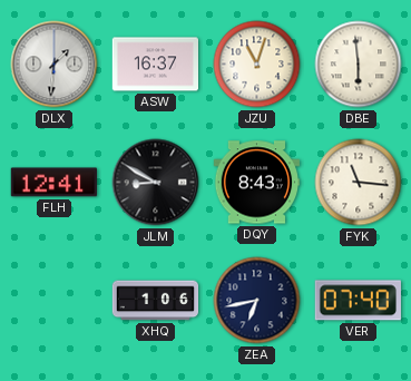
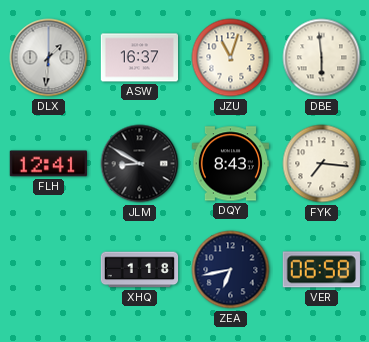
FYK: 11:16 -> 7:16
XHQ: 1:06 -> 1:18
VER: 07:40 -> 06:58
